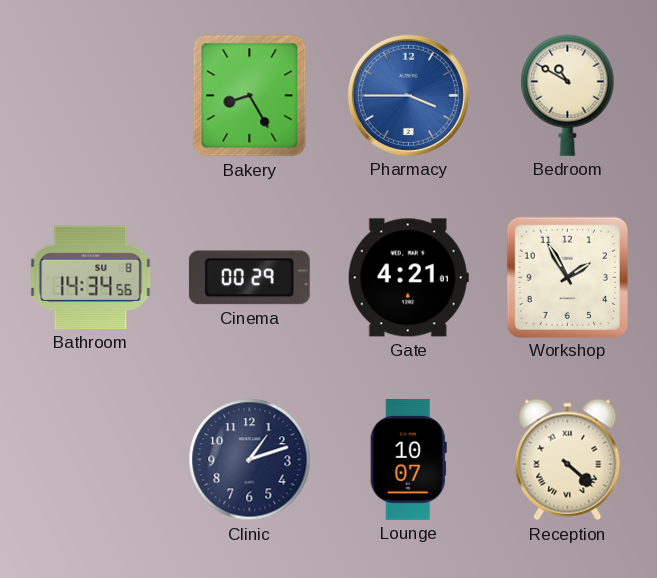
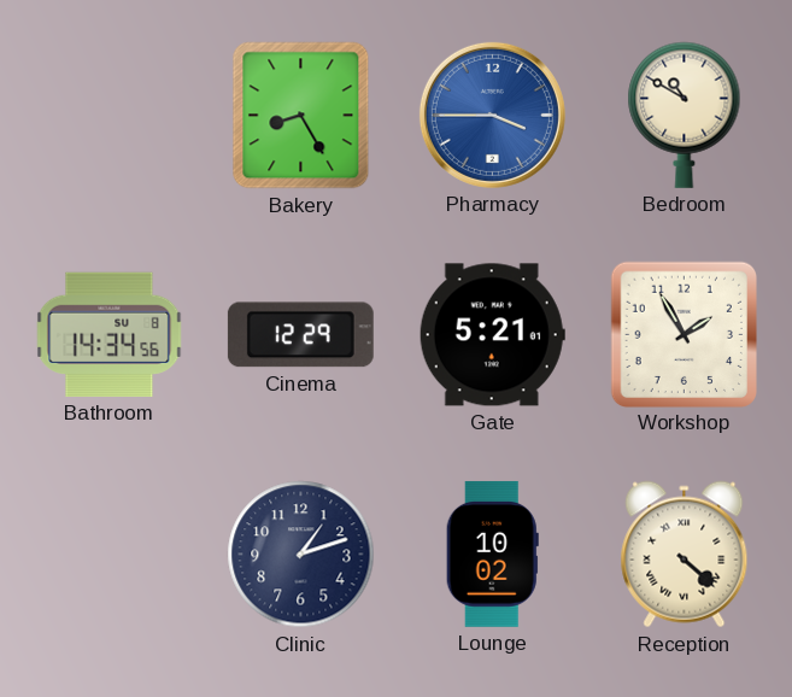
Cinema: 00:29 -> 12:29
Gate: 4:21 -> 5:21
Lounge: 10:07 -> 10:02
